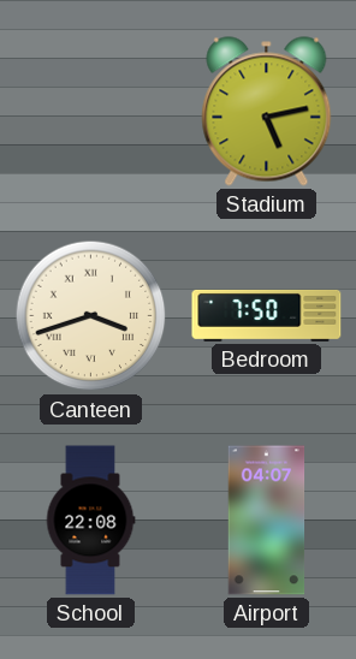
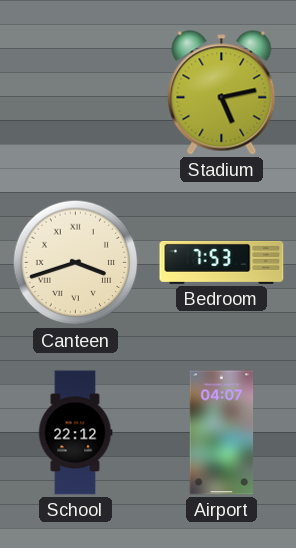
Bedroom: 7:50 -> 7:53
School: 22:08 -> 22:12
